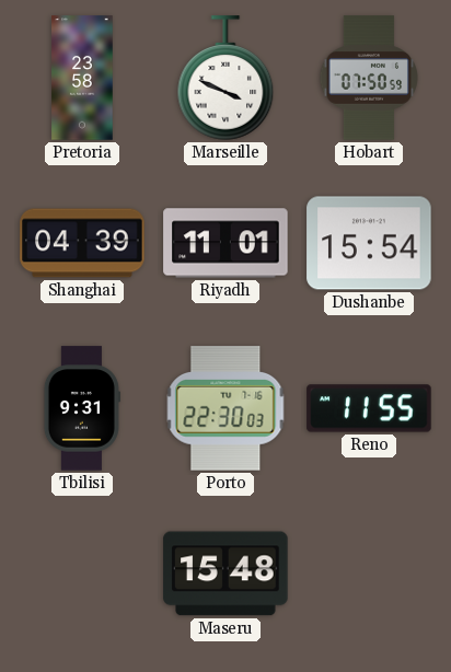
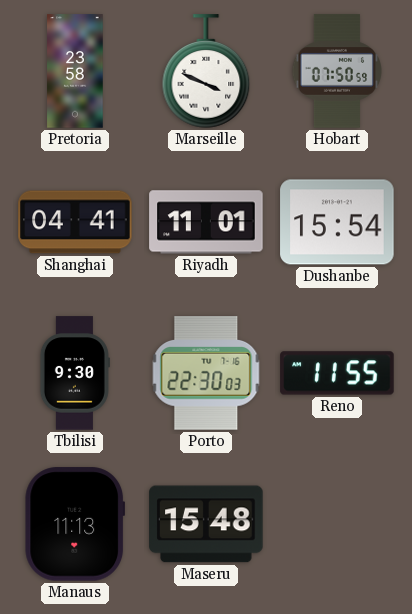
Shanghai: 04:39 -> 04:41
Tbilisi: 9:31 -> 9:30
Manaus: none -> 11:13
